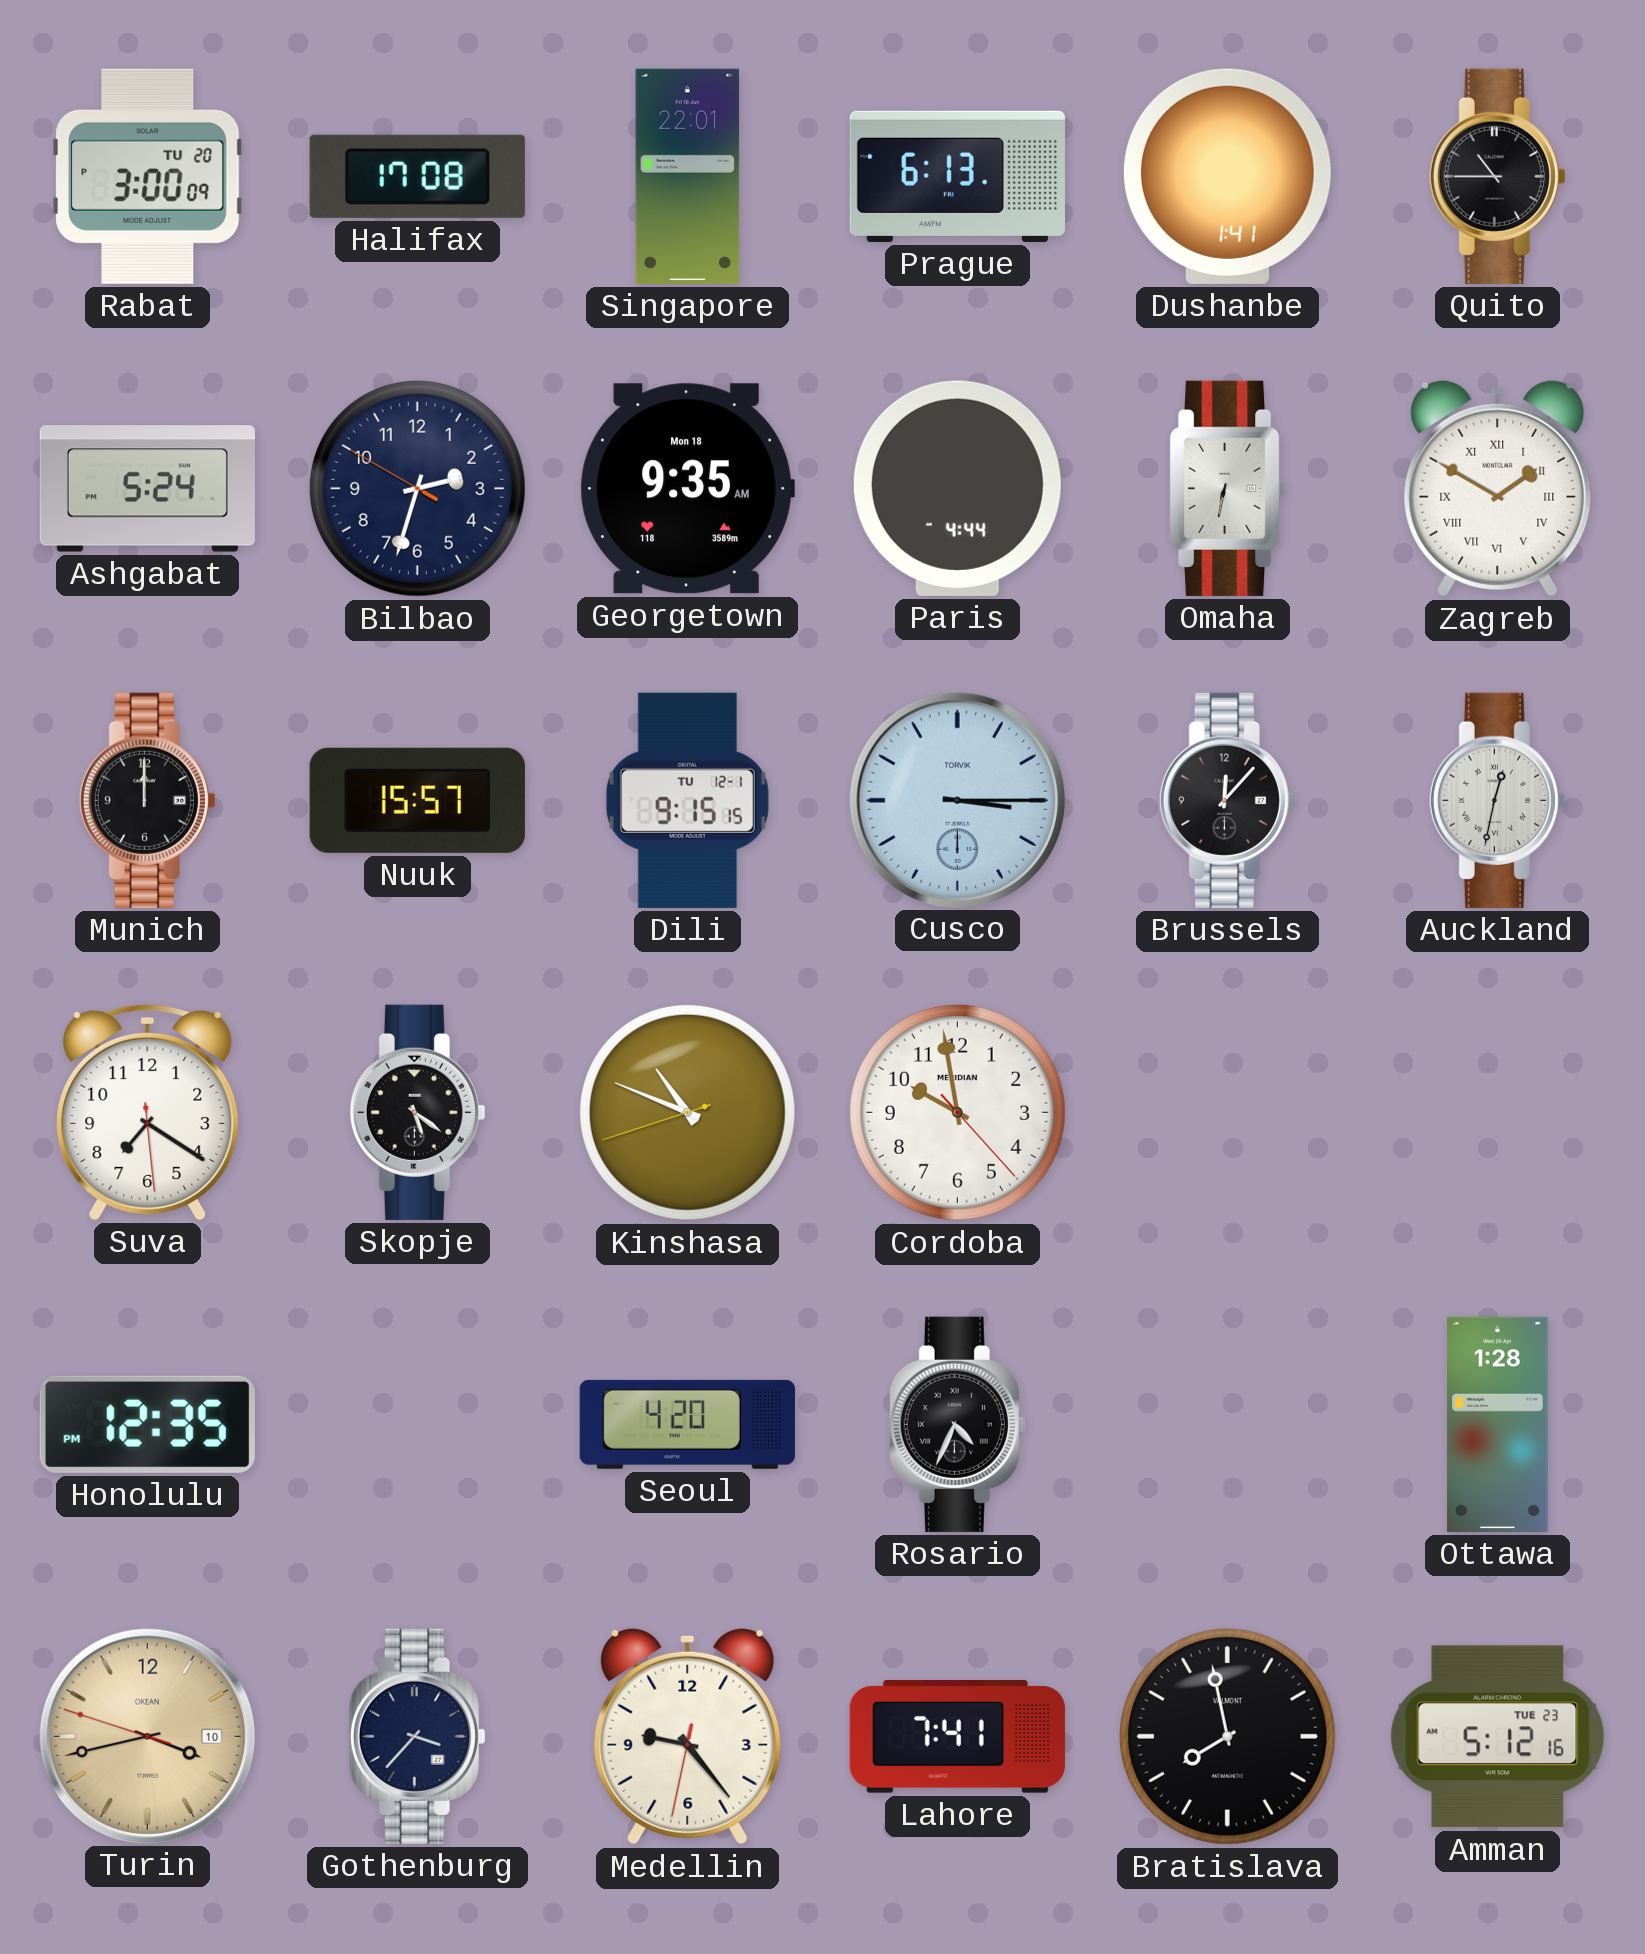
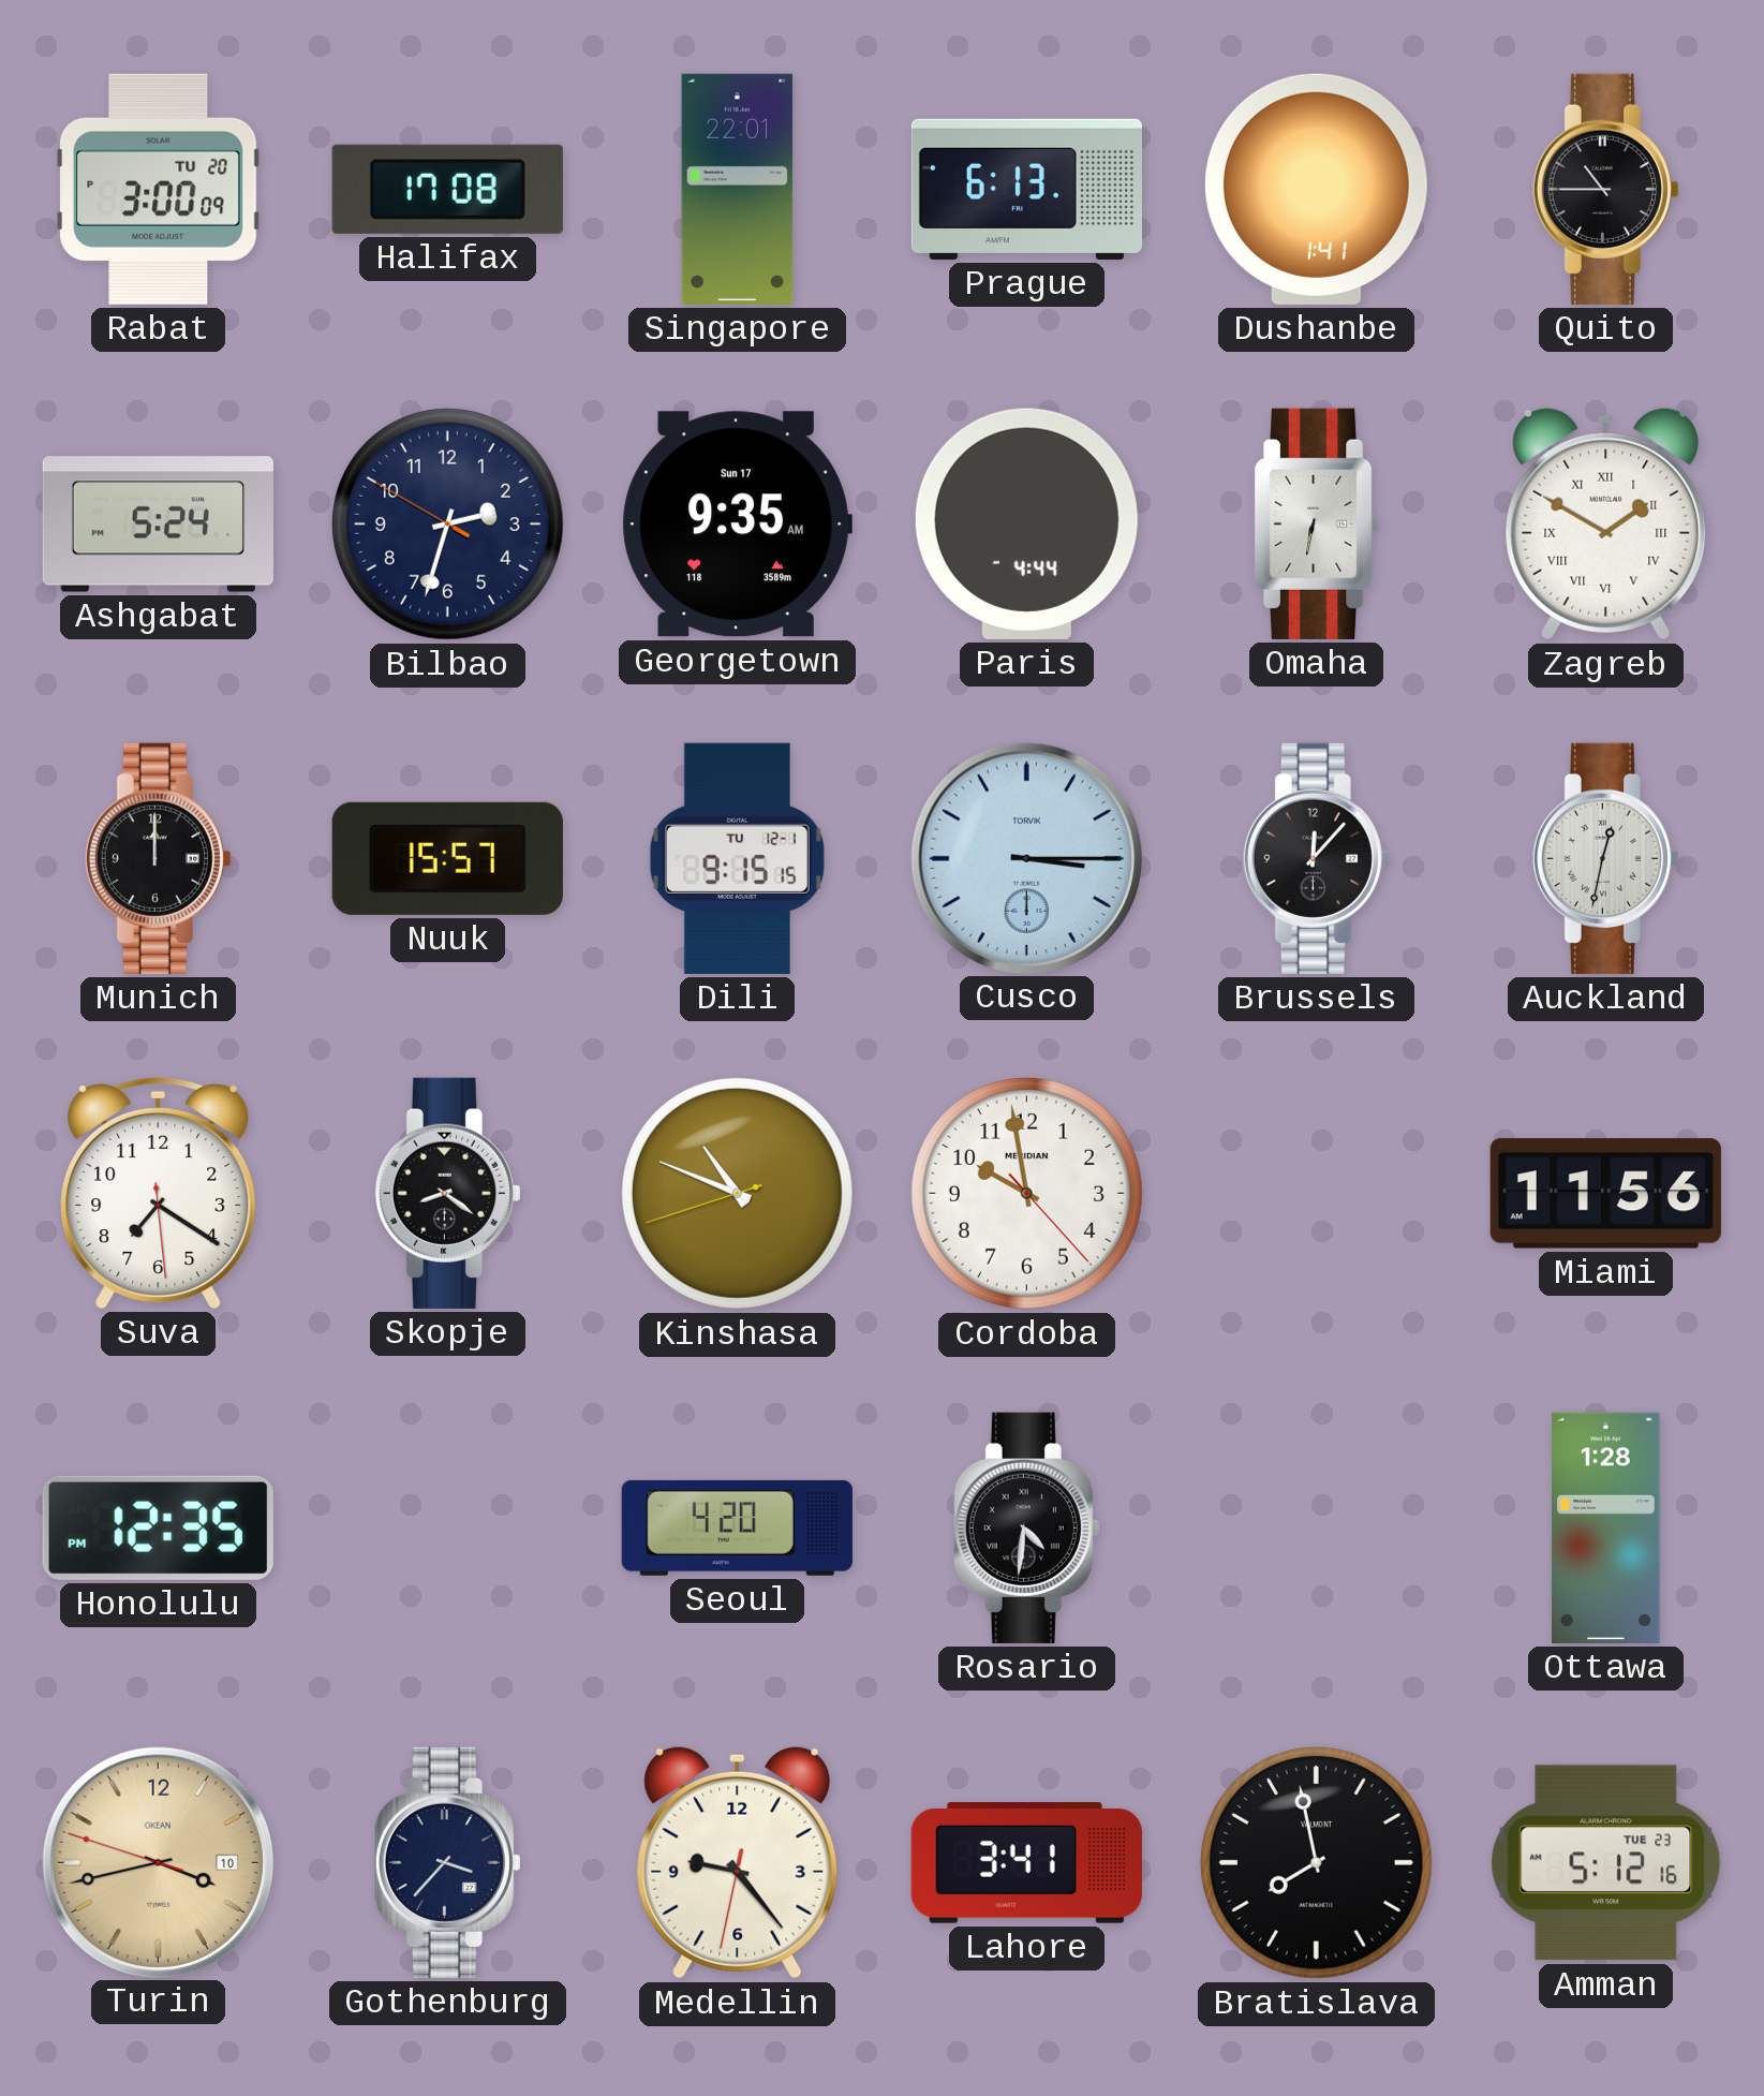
Georgetown date: Mon 18 -> Sun 17
Skopje: 5:21 -> 8:21
Miami: none -> 11:56
Rosario: 4:34 -> 4:31
Lahore: 7:41 -> 3:41
